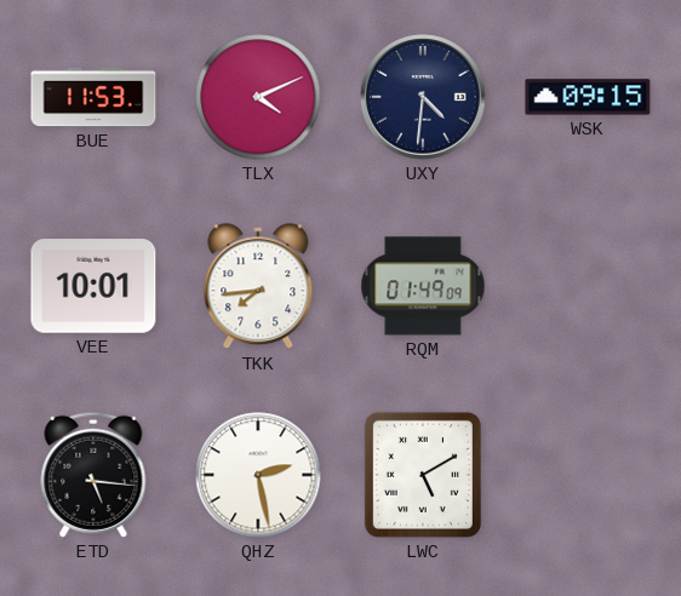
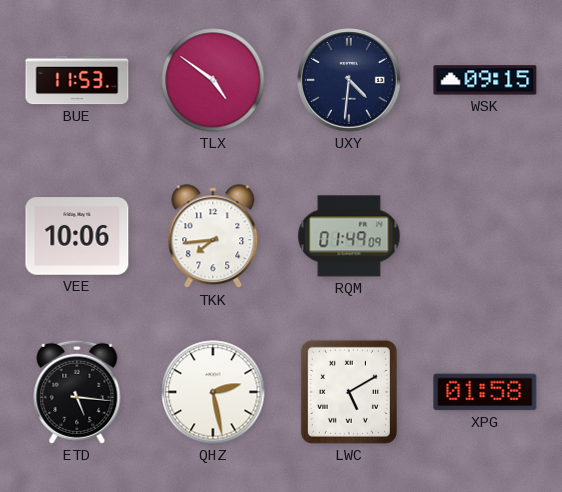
TLX: 4:11 -> 4:51
VEE: 10:01 -> 10:06
XPG: none -> 01:58
